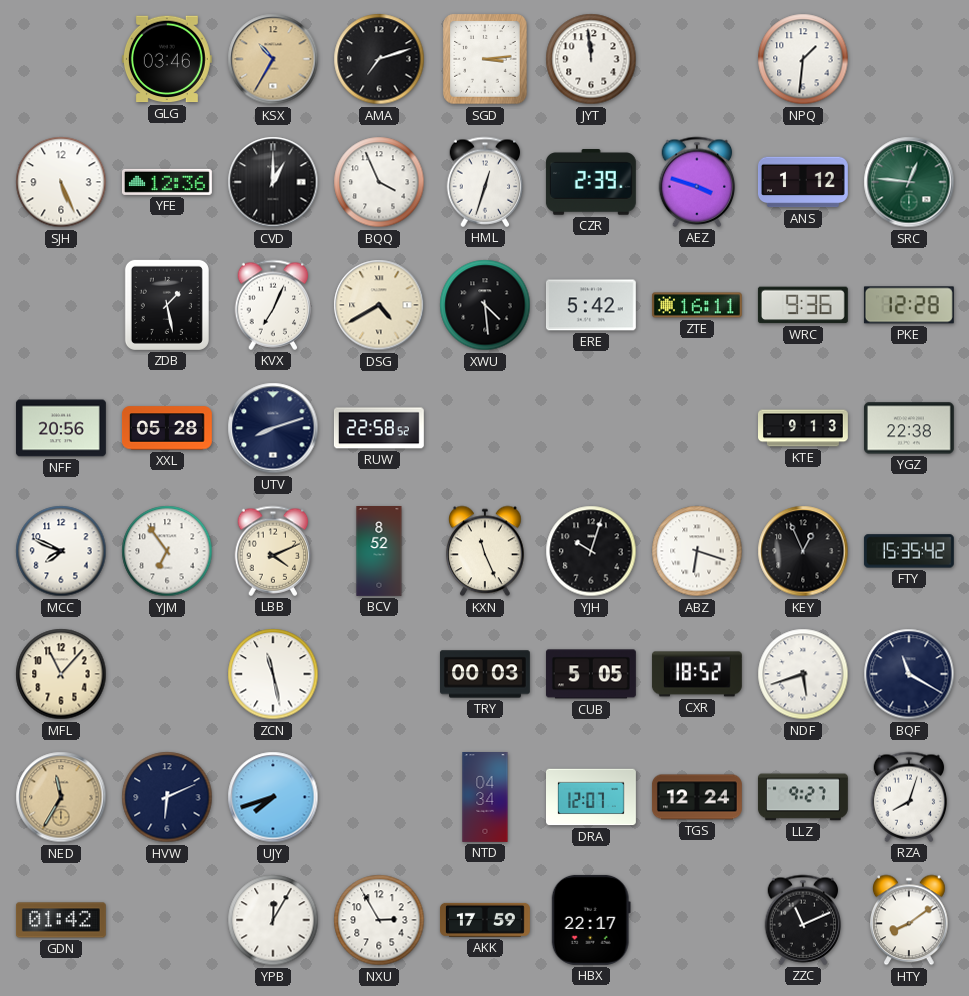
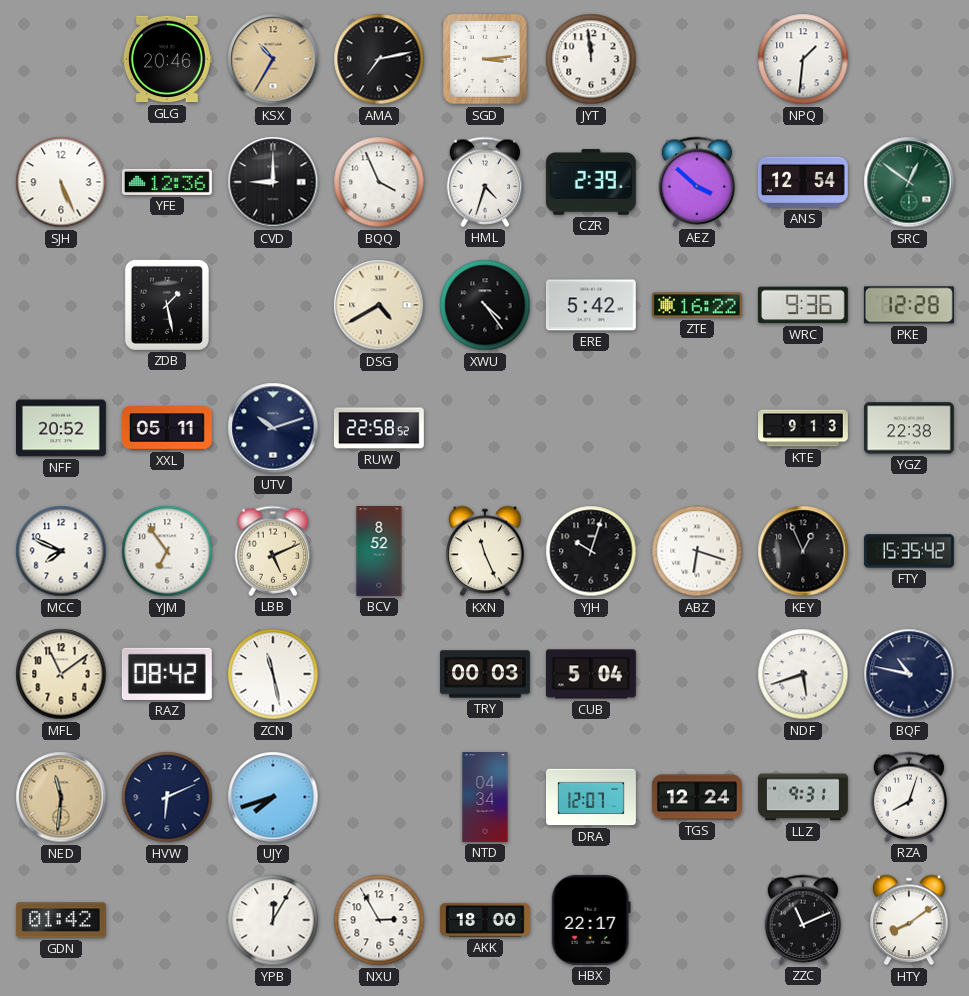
GLG: 03:46 -> 20:46
AMA: 7:12 -> 7:13
CVD: 1:00 -> 9:00
HML: 12:33 -> 4:33
AEZ: 3:48 -> 3:52
ANS: 1:12 -> 12:54
SRC: 12:46 -> 12:51
KVX: 7:04 -> none
XWU: 4:29 -> 4:24
ZTE: 16:11 -> 16:22
NFF: 20:56 -> 20:52
XXL: 05:28 -> 05:11
UTV: 8:12 -> 10:12
LBB: 4:11 -> 5:11
MFL: 11:07 -> 11:09
RAZ: none -> 08:42
CUB: 5:05 -> 5:04
CXR: 18:52 -> none
BQF: 11:20 -> 10:47
NED: 11:35 -> 11:31
LLZ: 9:27 -> 9:31
AKK: 17:59 -> 18:00
